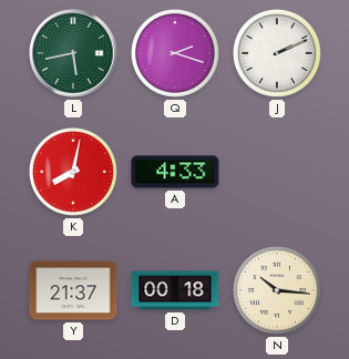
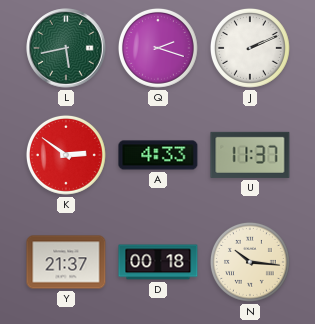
K: 8:02 -> 2:51
U: none -> 11:37
